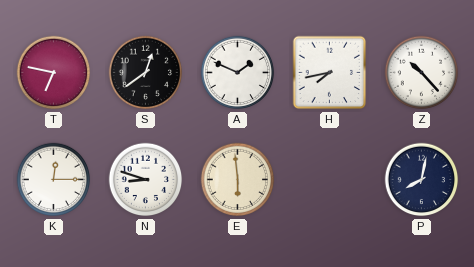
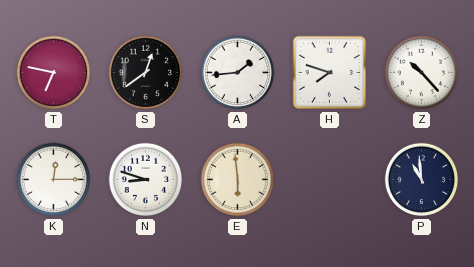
A: 1:49 -> 1:44
H: 7:43 -> 7:48
P: 8:02 -> 10:59
